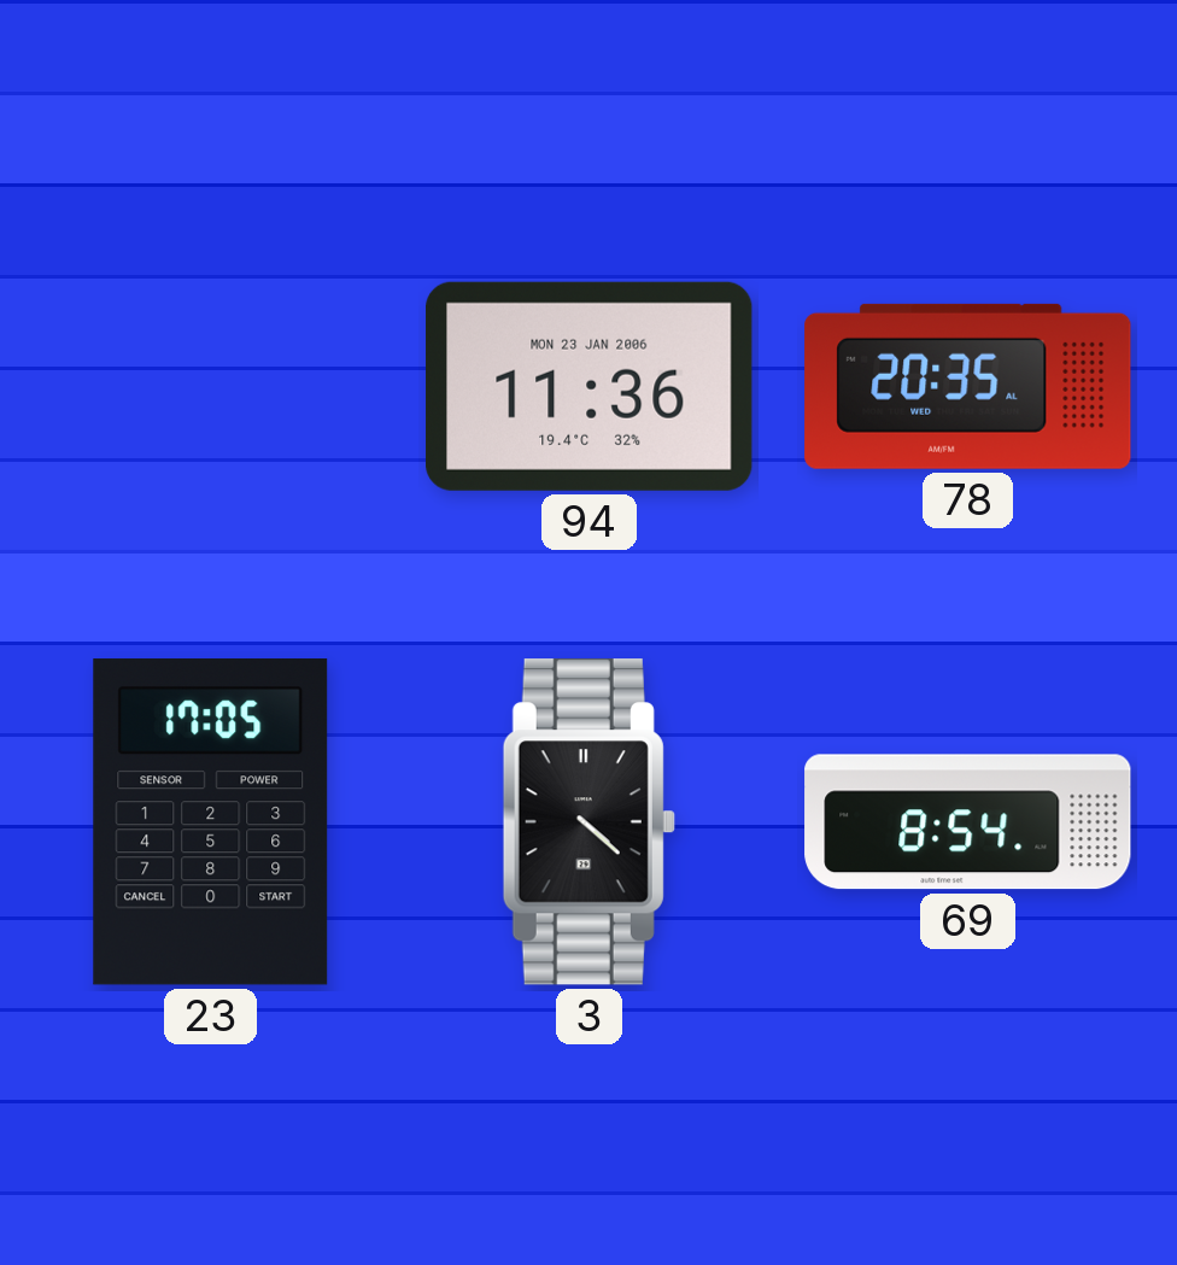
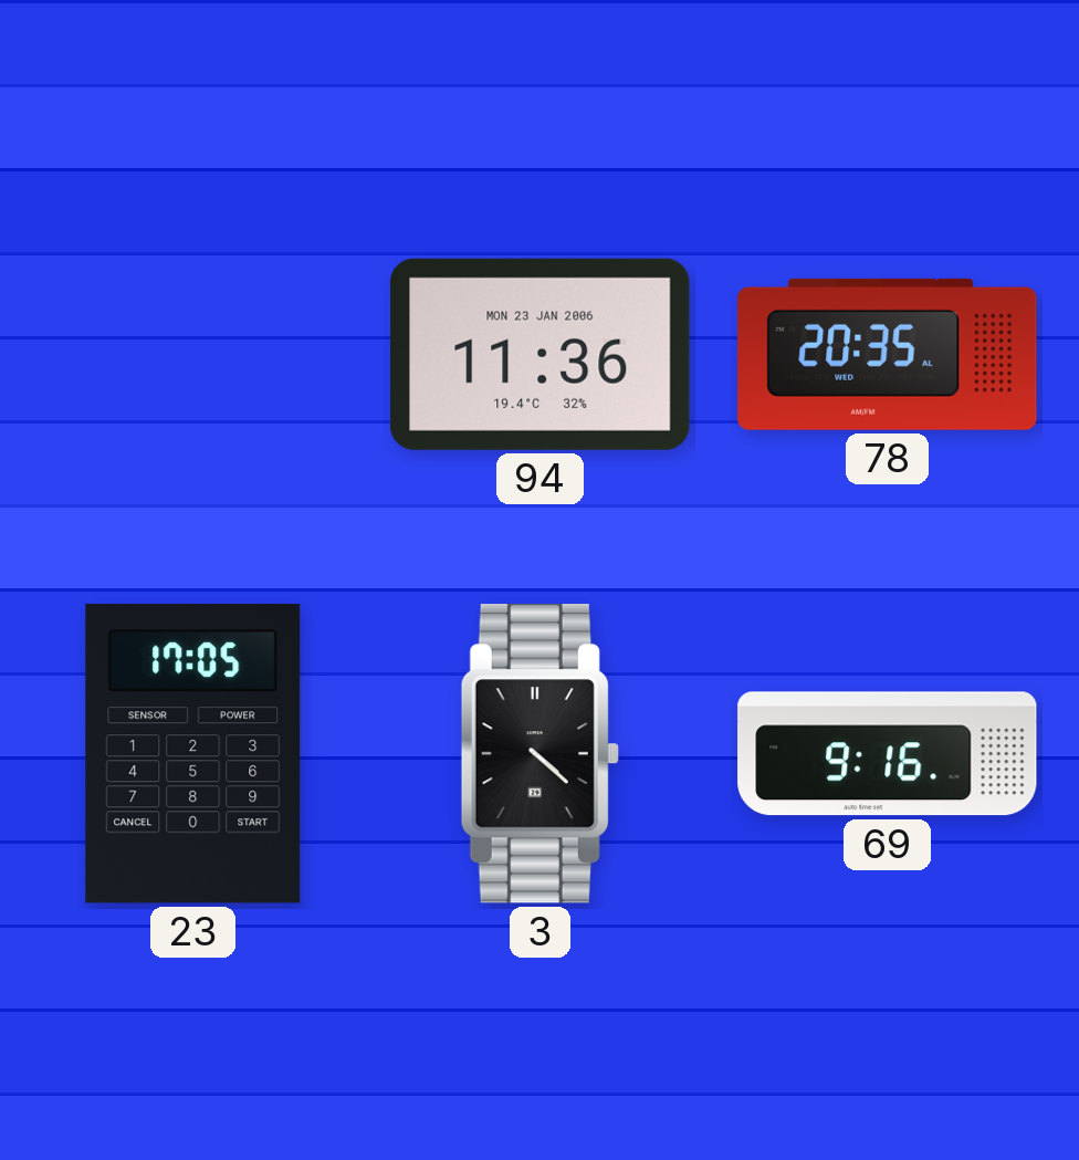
69: 8:54 -> 9:16
